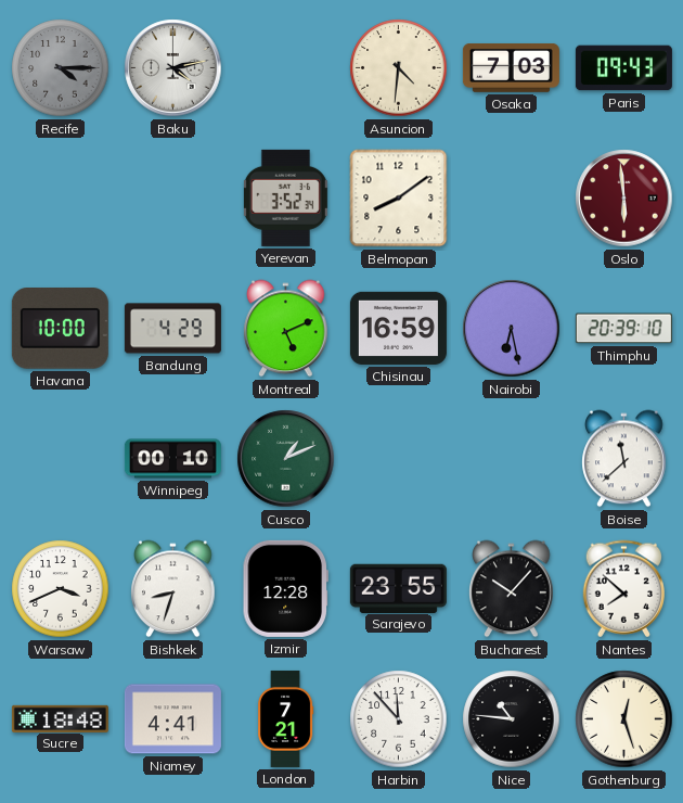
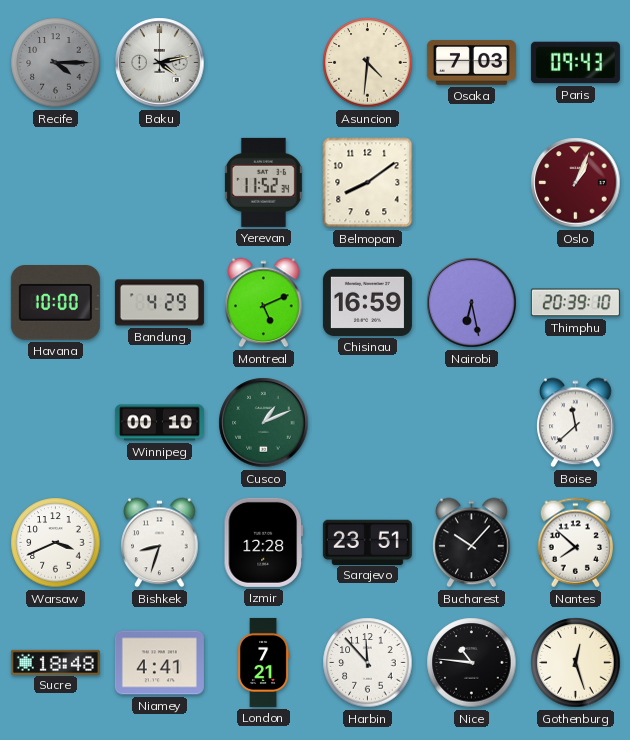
Yerevan: 3:52 -> 11:52
Oslo: 5:59 -> 1:04
Sarajevo: 23:55 -> 23:51
